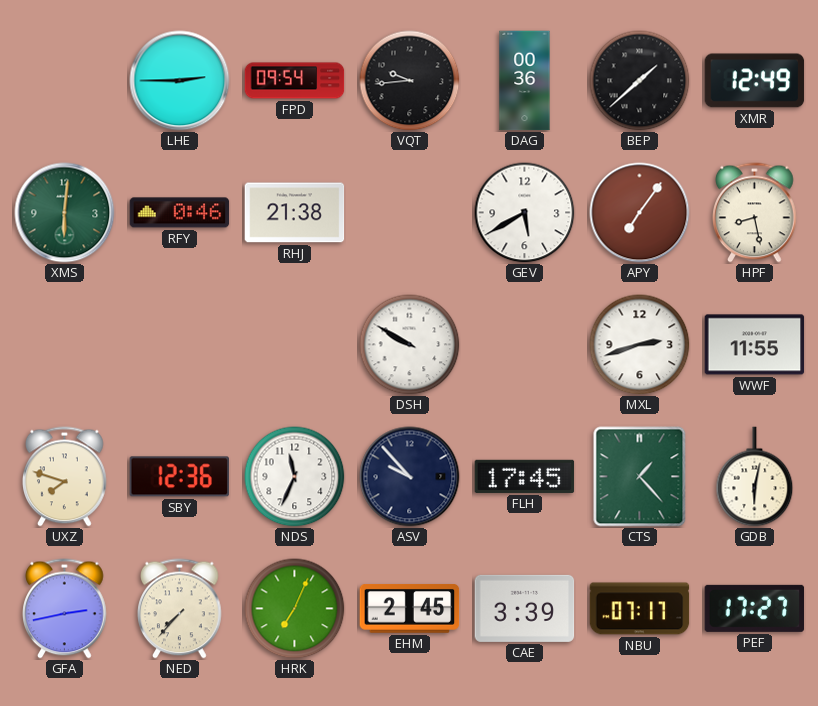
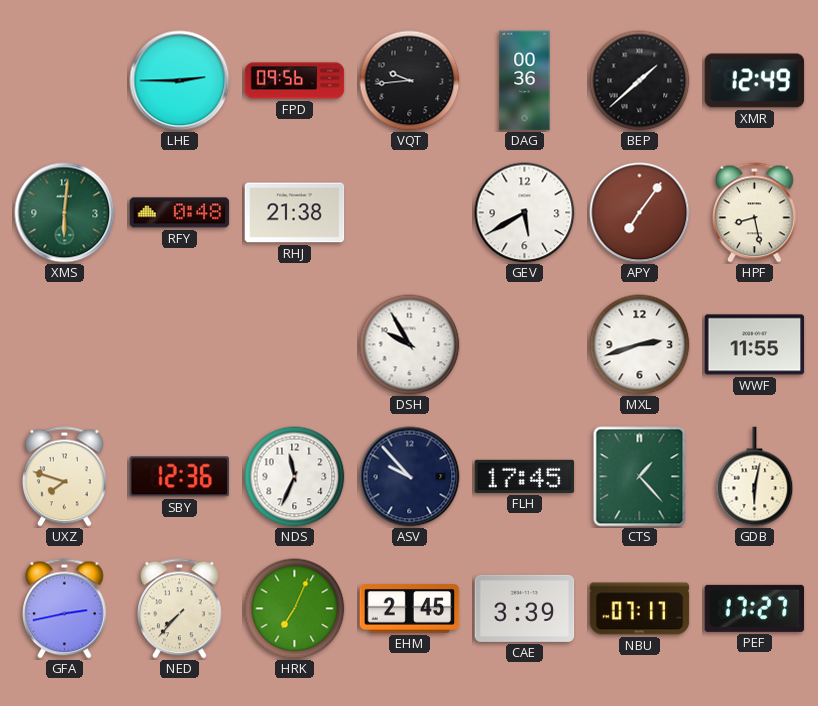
FPD: 09:54 -> 09:56
RFY: 0:46 -> 0:48
DSH: 9:50 -> 9:55
